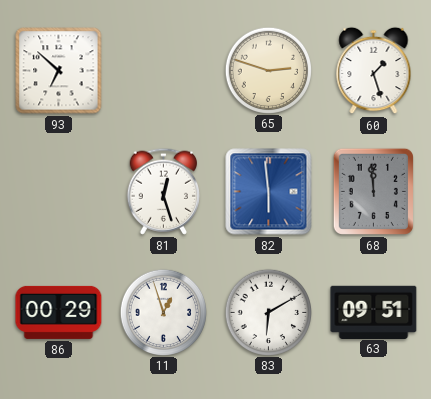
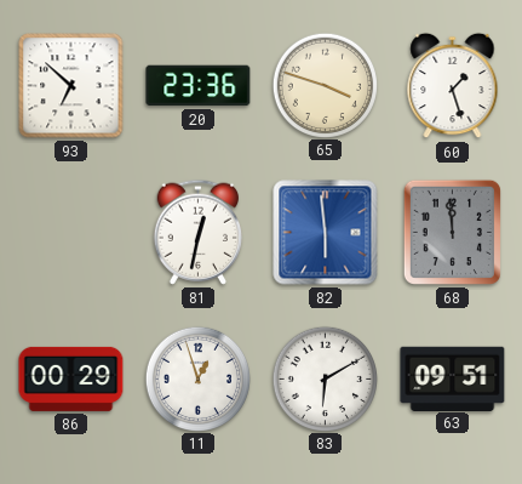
20: none -> 23:36
65: 2:48 -> 3:48
81: 12:27 -> 12:32
